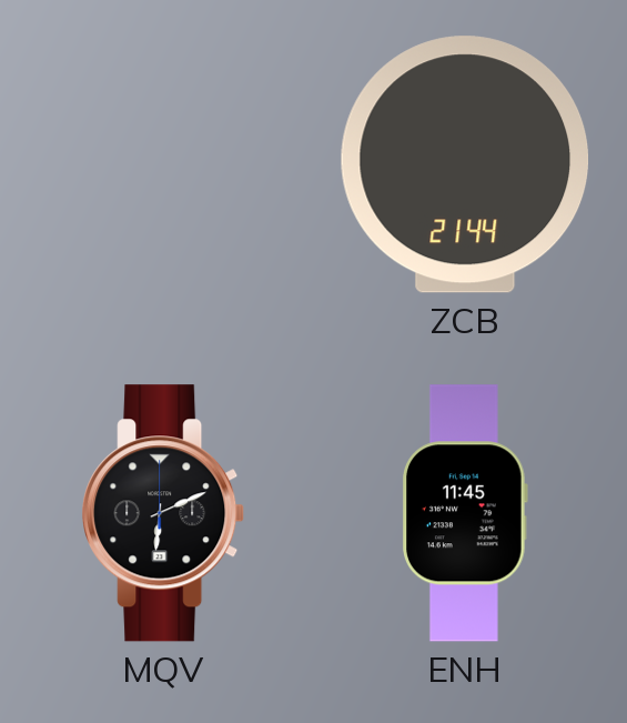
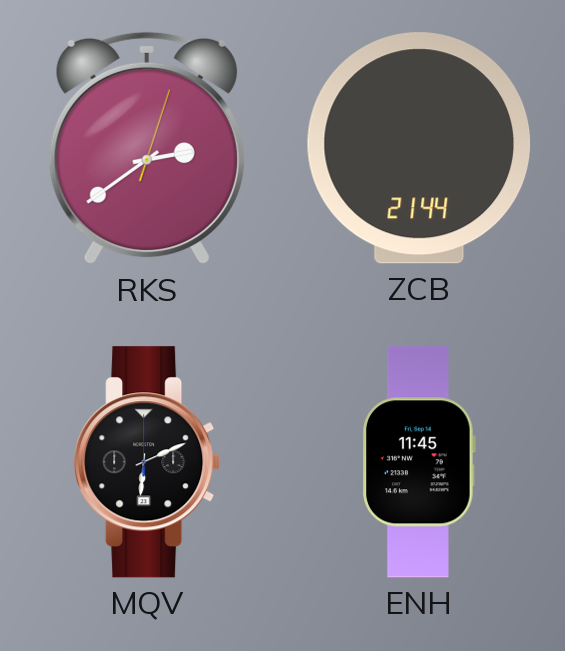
RKS: none -> 2:39
